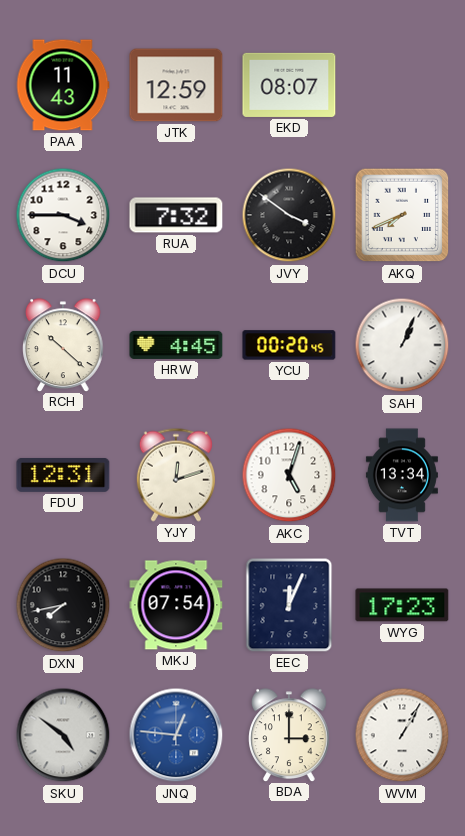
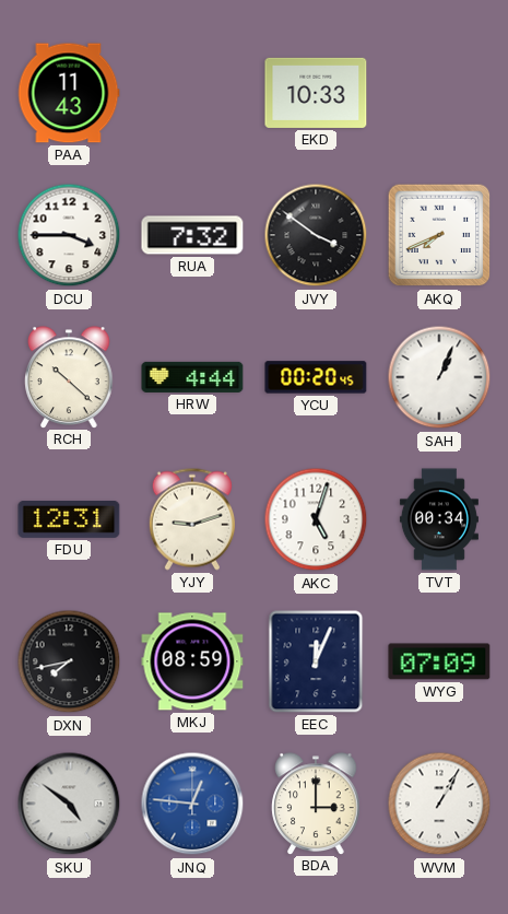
JTK: 12:59 -> none
EKD: 08:07 -> 10:33
HRW: 4:45 -> 4:44
YJY: 12:12 -> 9:12
TVT: 13:34 -> 00:34
MKJ: 07:54 -> 08:59
WYG: 17:23 -> 07:09
